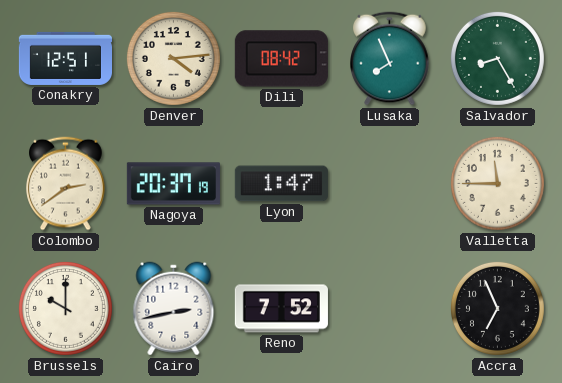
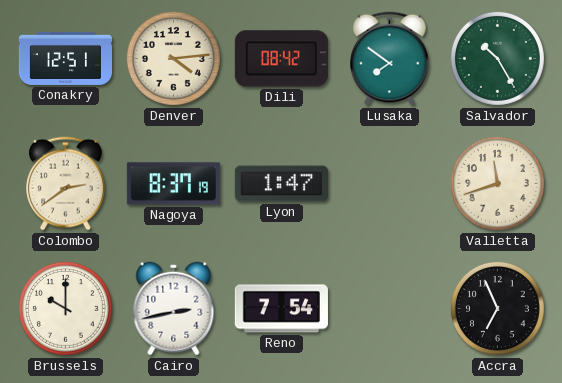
Lusaka: 7:56 -> 7:51
Salvador: 8:25 -> 10:25
Nagoya: 20:37 -> 8:37
Valletta: 11:45 -> 11:42
Reno: 7:52 -> 7:54
